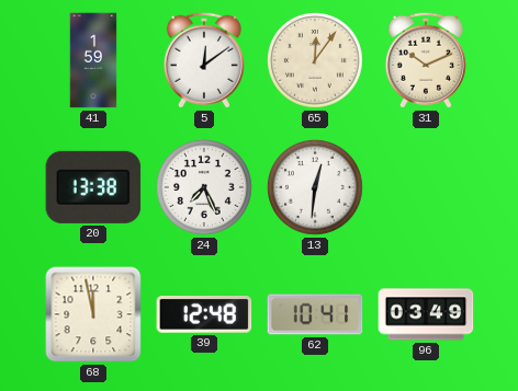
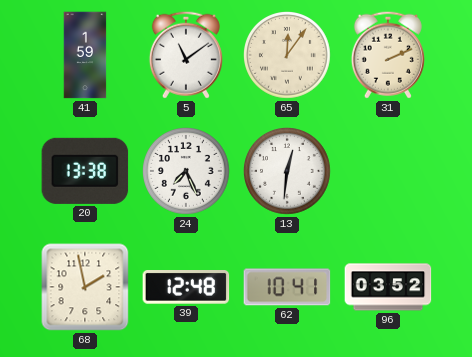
5: 12:09 -> 11:09
31: 10:11 -> 2:11
68: 11:58 -> 1:58
96: 03:49 -> 03:52
